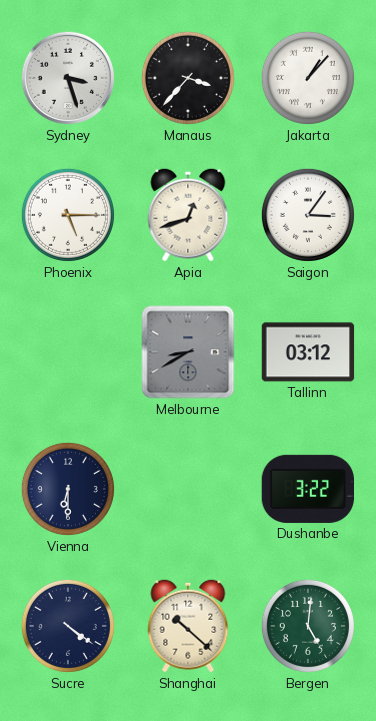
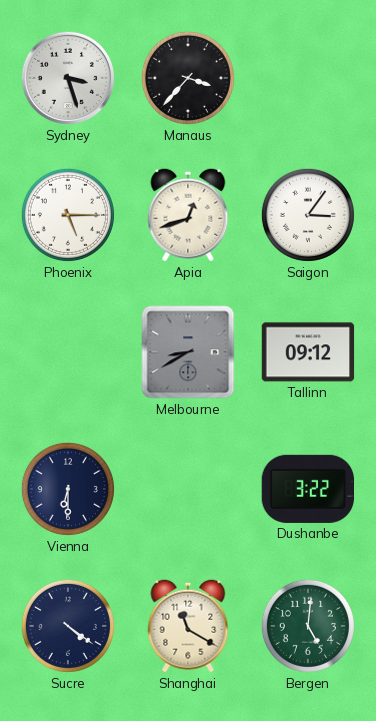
Jakarta: 1:07 -> none
Tallinn: 03:12 -> 09:12
Shanghai: 10:22 -> 11:20
